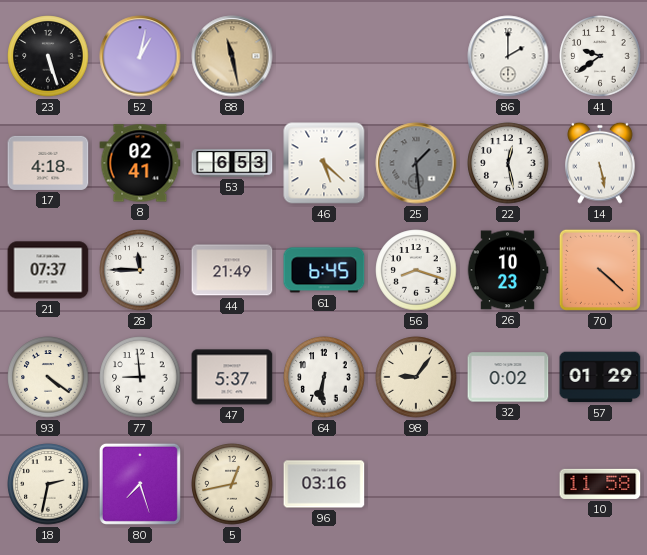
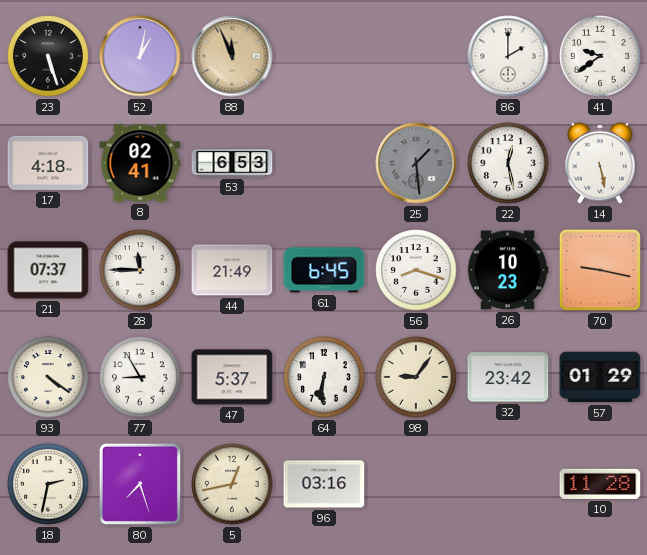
88: 11:28 -> 11:56
46: 5:22 -> none
70: 4:22 -> 9:17
77: 8:59 -> 8:55
32: 0:02 -> 23:42
10: 11:58 -> 11:28
